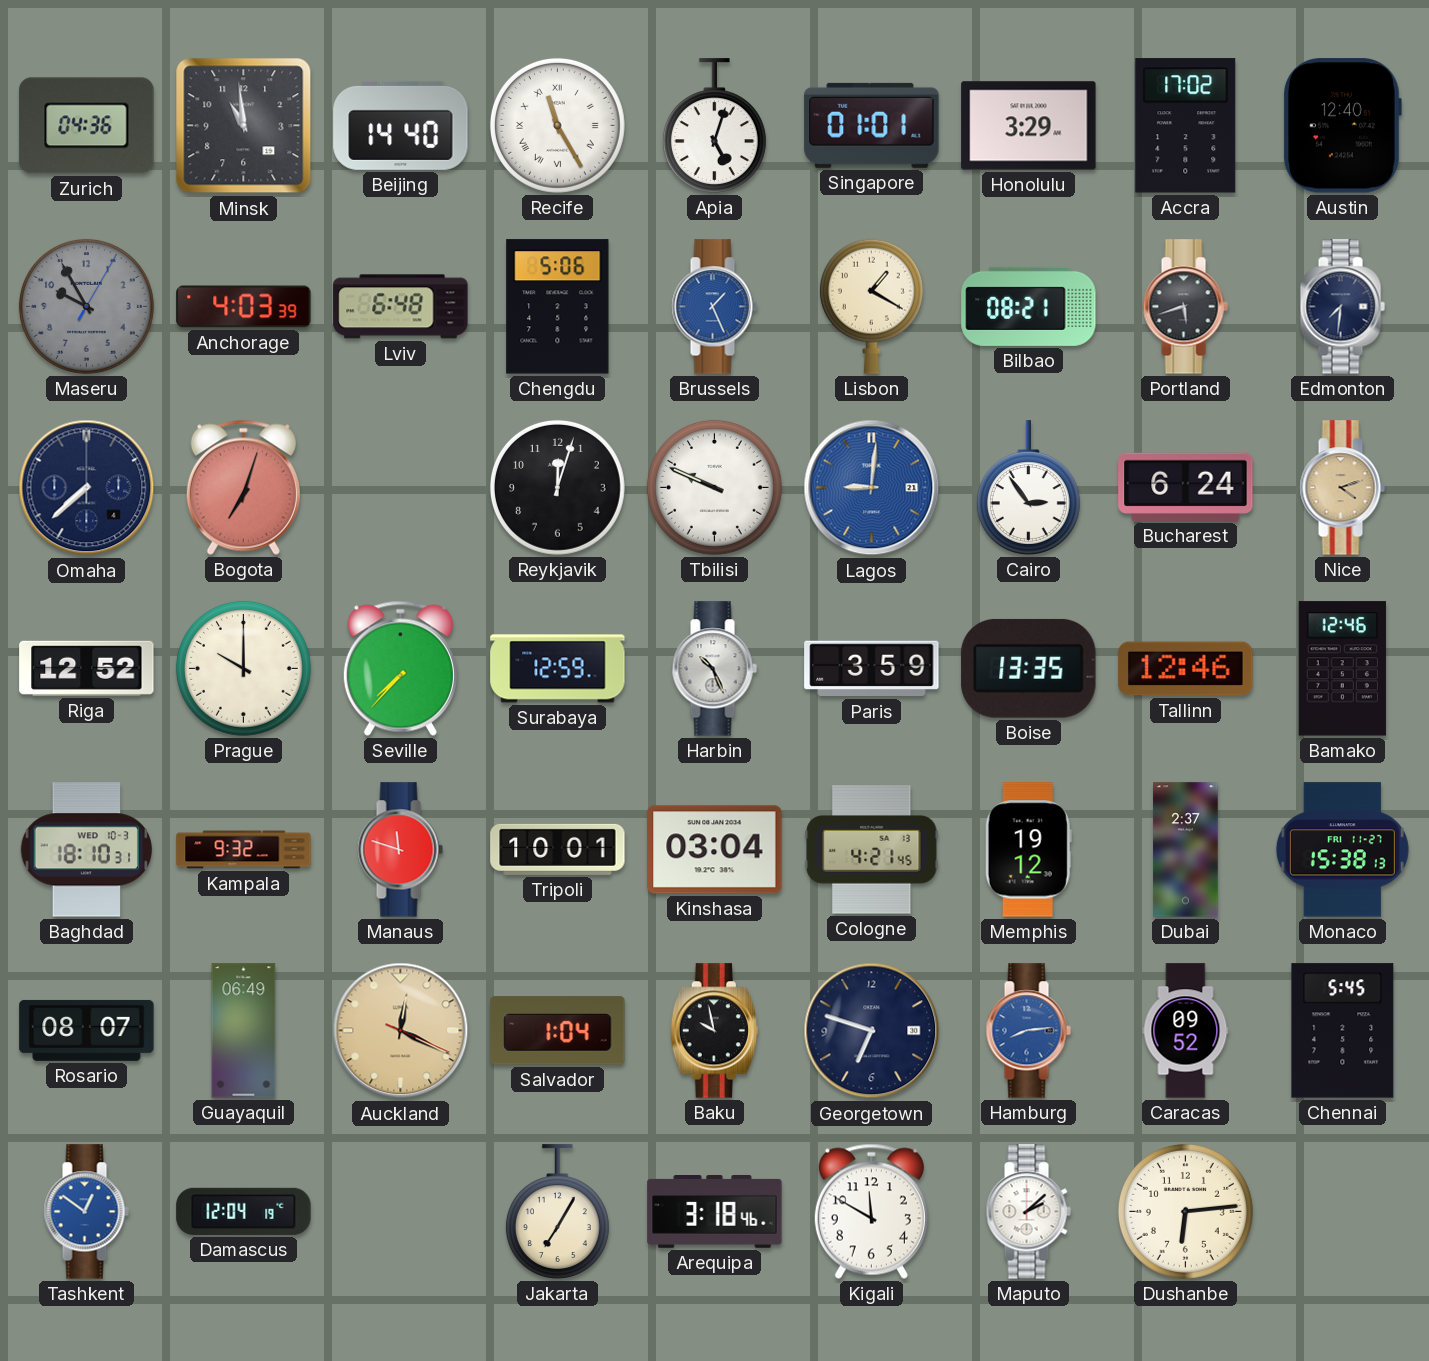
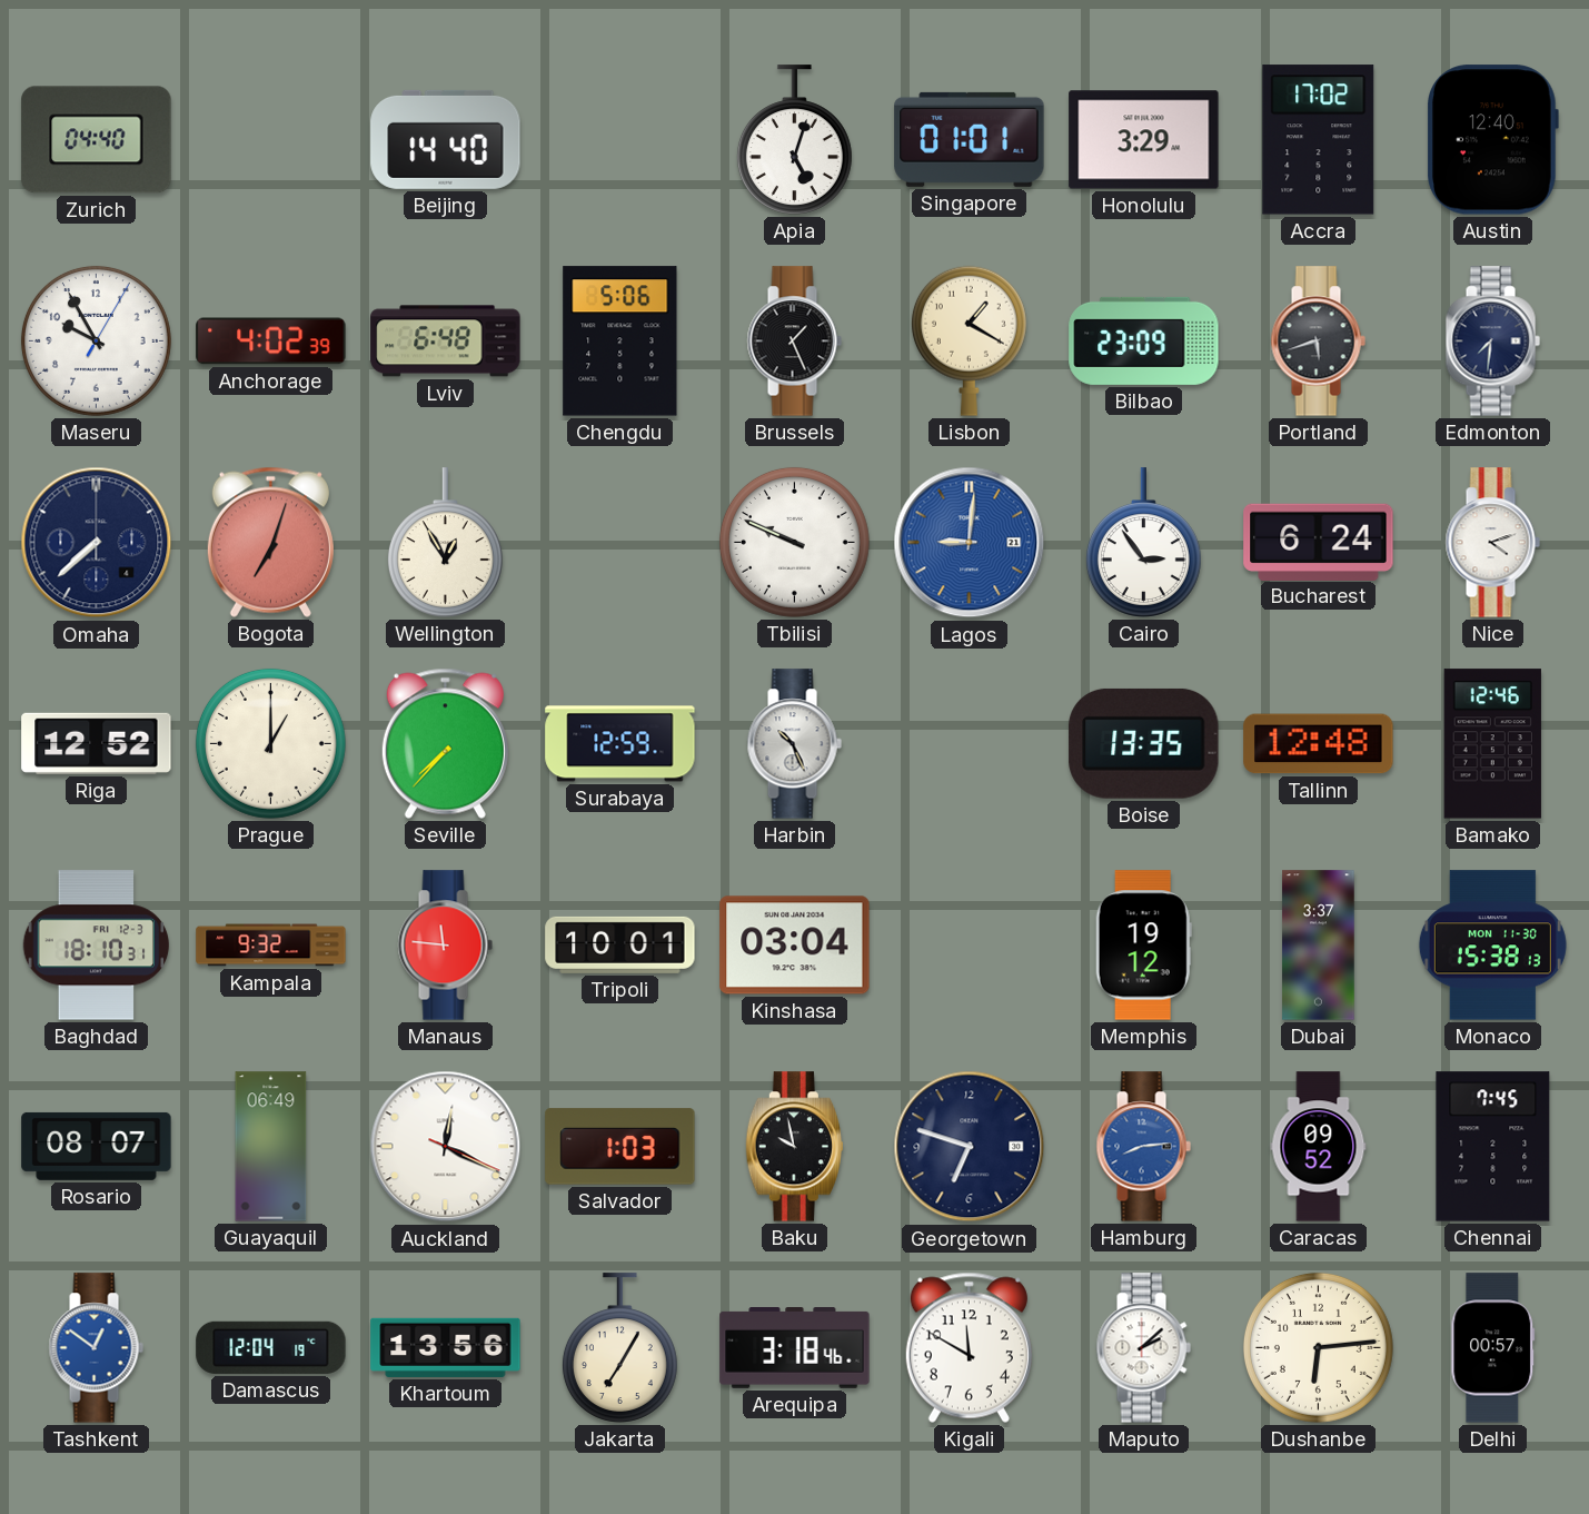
Zurich: 04:36 -> 04:40
Minsk: 10:59 -> none
Recife: 11:25 -> none
Maseru dial: grey -> white
Anchorage: 4:03 -> 4:02
Brussels dial: blue -> black
Bilbao: 08:21 -> 23:09
Wellington: none -> 12:55
Reykjavik: 12:03 -> none
Nice dial: champagne -> white
Prague: 10:00 -> 1:00
Paris: 3:59 -> none
Tallinn: 12:46 -> 12:48
Baghdad date: WED 10-3 -> FRI 12-3
Manaus: 11:48 -> 11:46
Cologne: 4:21 -> none
Dubai: 2:37 -> 3:37
Monaco date: FRI 11-27 -> MON 11-30
Auckland dial: champagne -> white
Salvador: 1:04 -> 1:03
Chennai: 5:45 -> 7:45
Khartoum: none -> 13:56
Delhi: none -> 00:57
